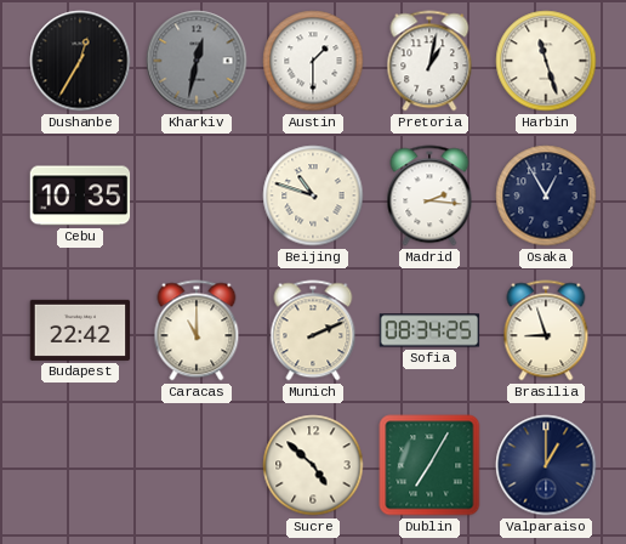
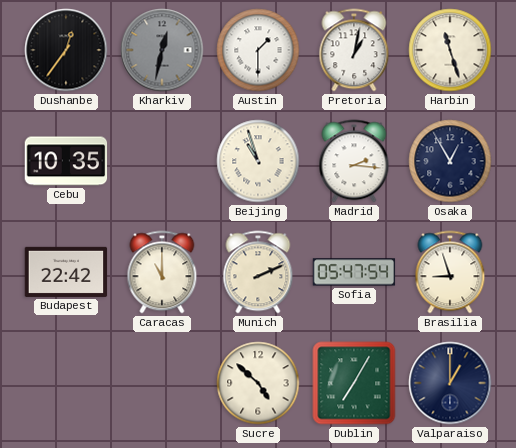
Dushanbe: 12:35 -> 12:36
Beijing: 10:48 -> 10:57
Sofia: 08:34 -> 05:47
